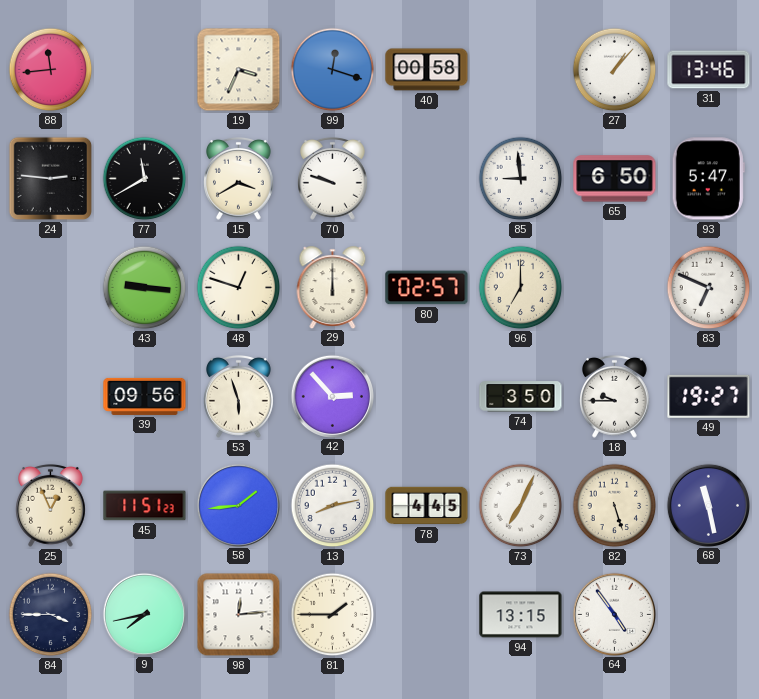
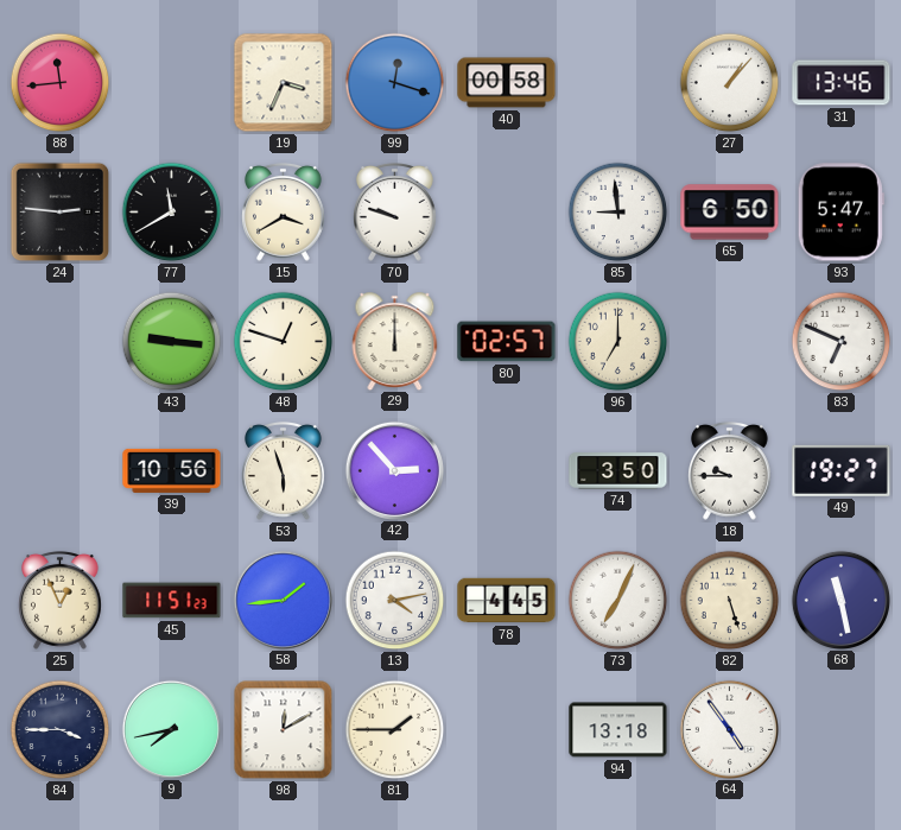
39: 09:56 -> 10:56
13: 8:13 -> 4:13
98: 12:14 -> 12:10
94: 13:15 -> 13:18
